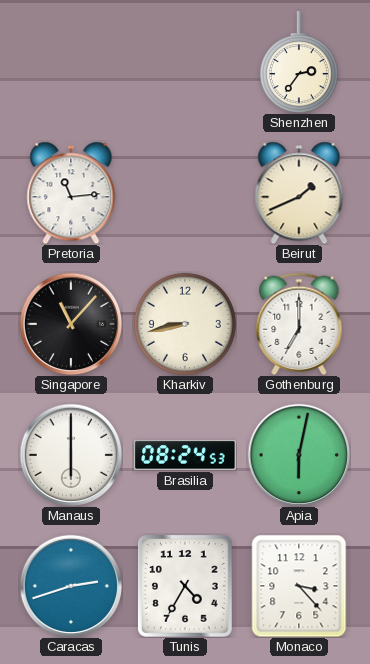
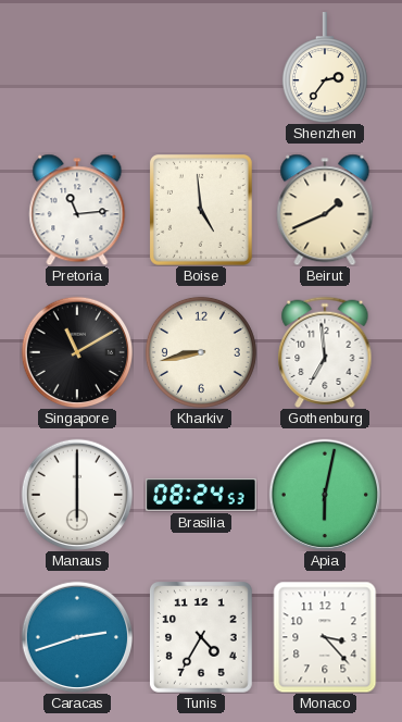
Boise: none -> 4:59
Singapore: 11:07 -> 11:10
Gothenburg: 7:00 -> 6:59
